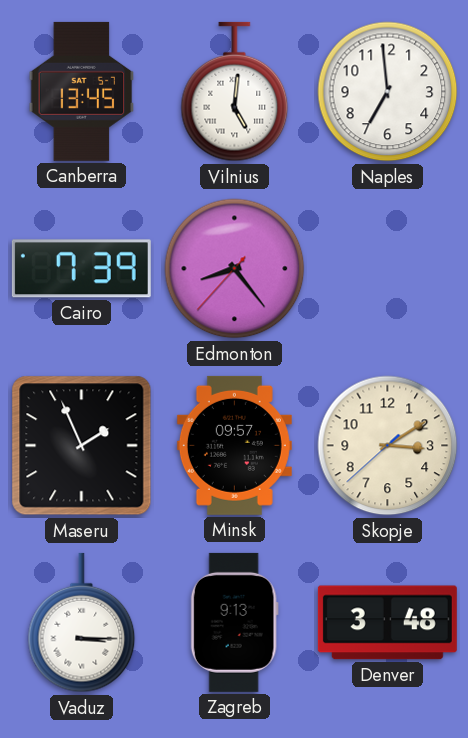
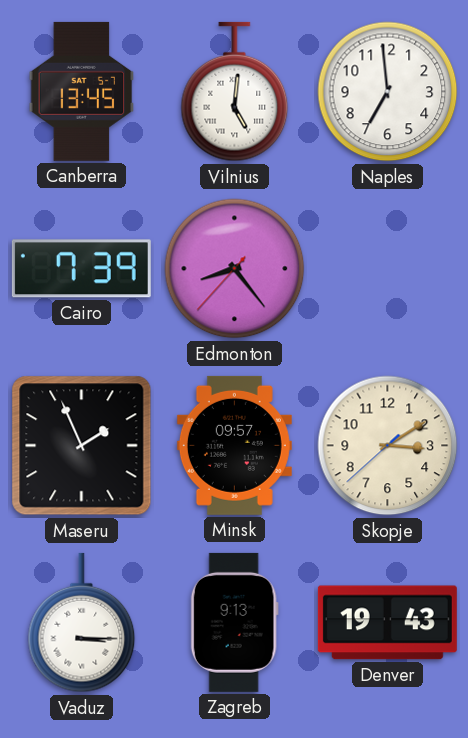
Denver: 3:48 -> 19:43
